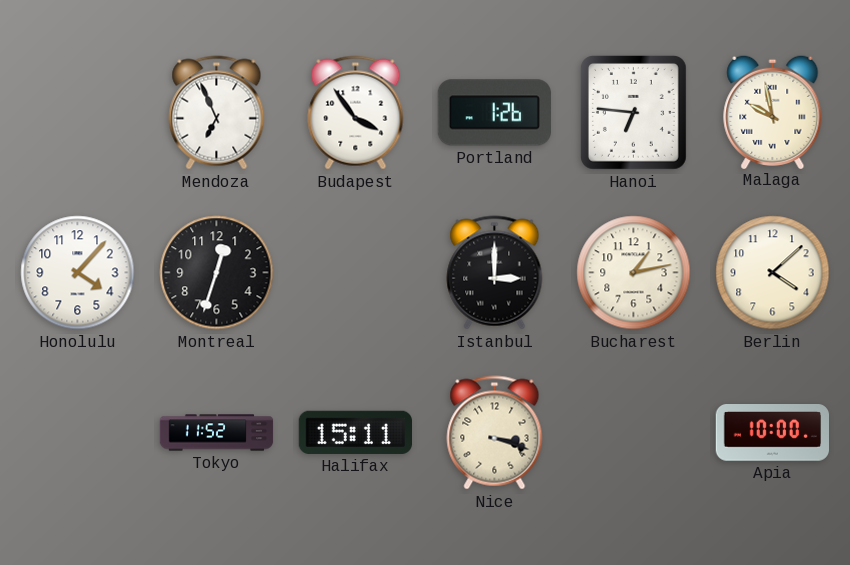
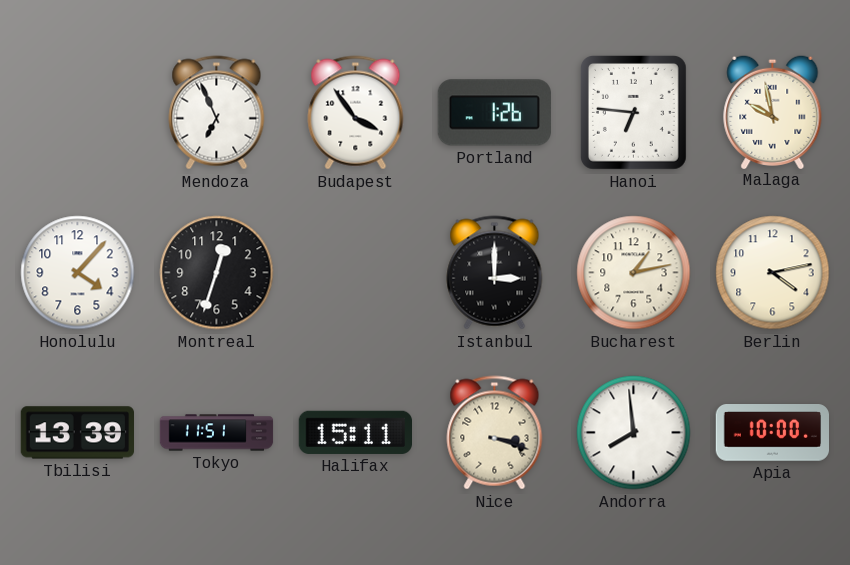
Berlin: 4:08 -> 4:13
Tbilisi: none -> 13:39
Tokyo: 11:52 -> 11:51
Andorra: none -> 7:59
